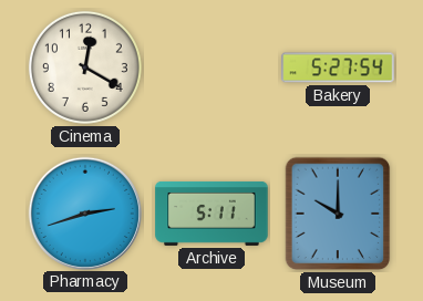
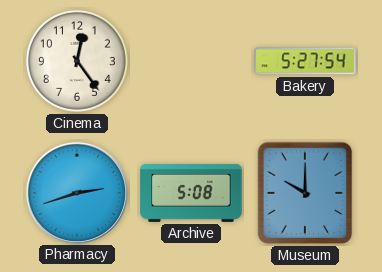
Cinema: 12:20 -> 12:24
Archive: 5:11 -> 5:08
